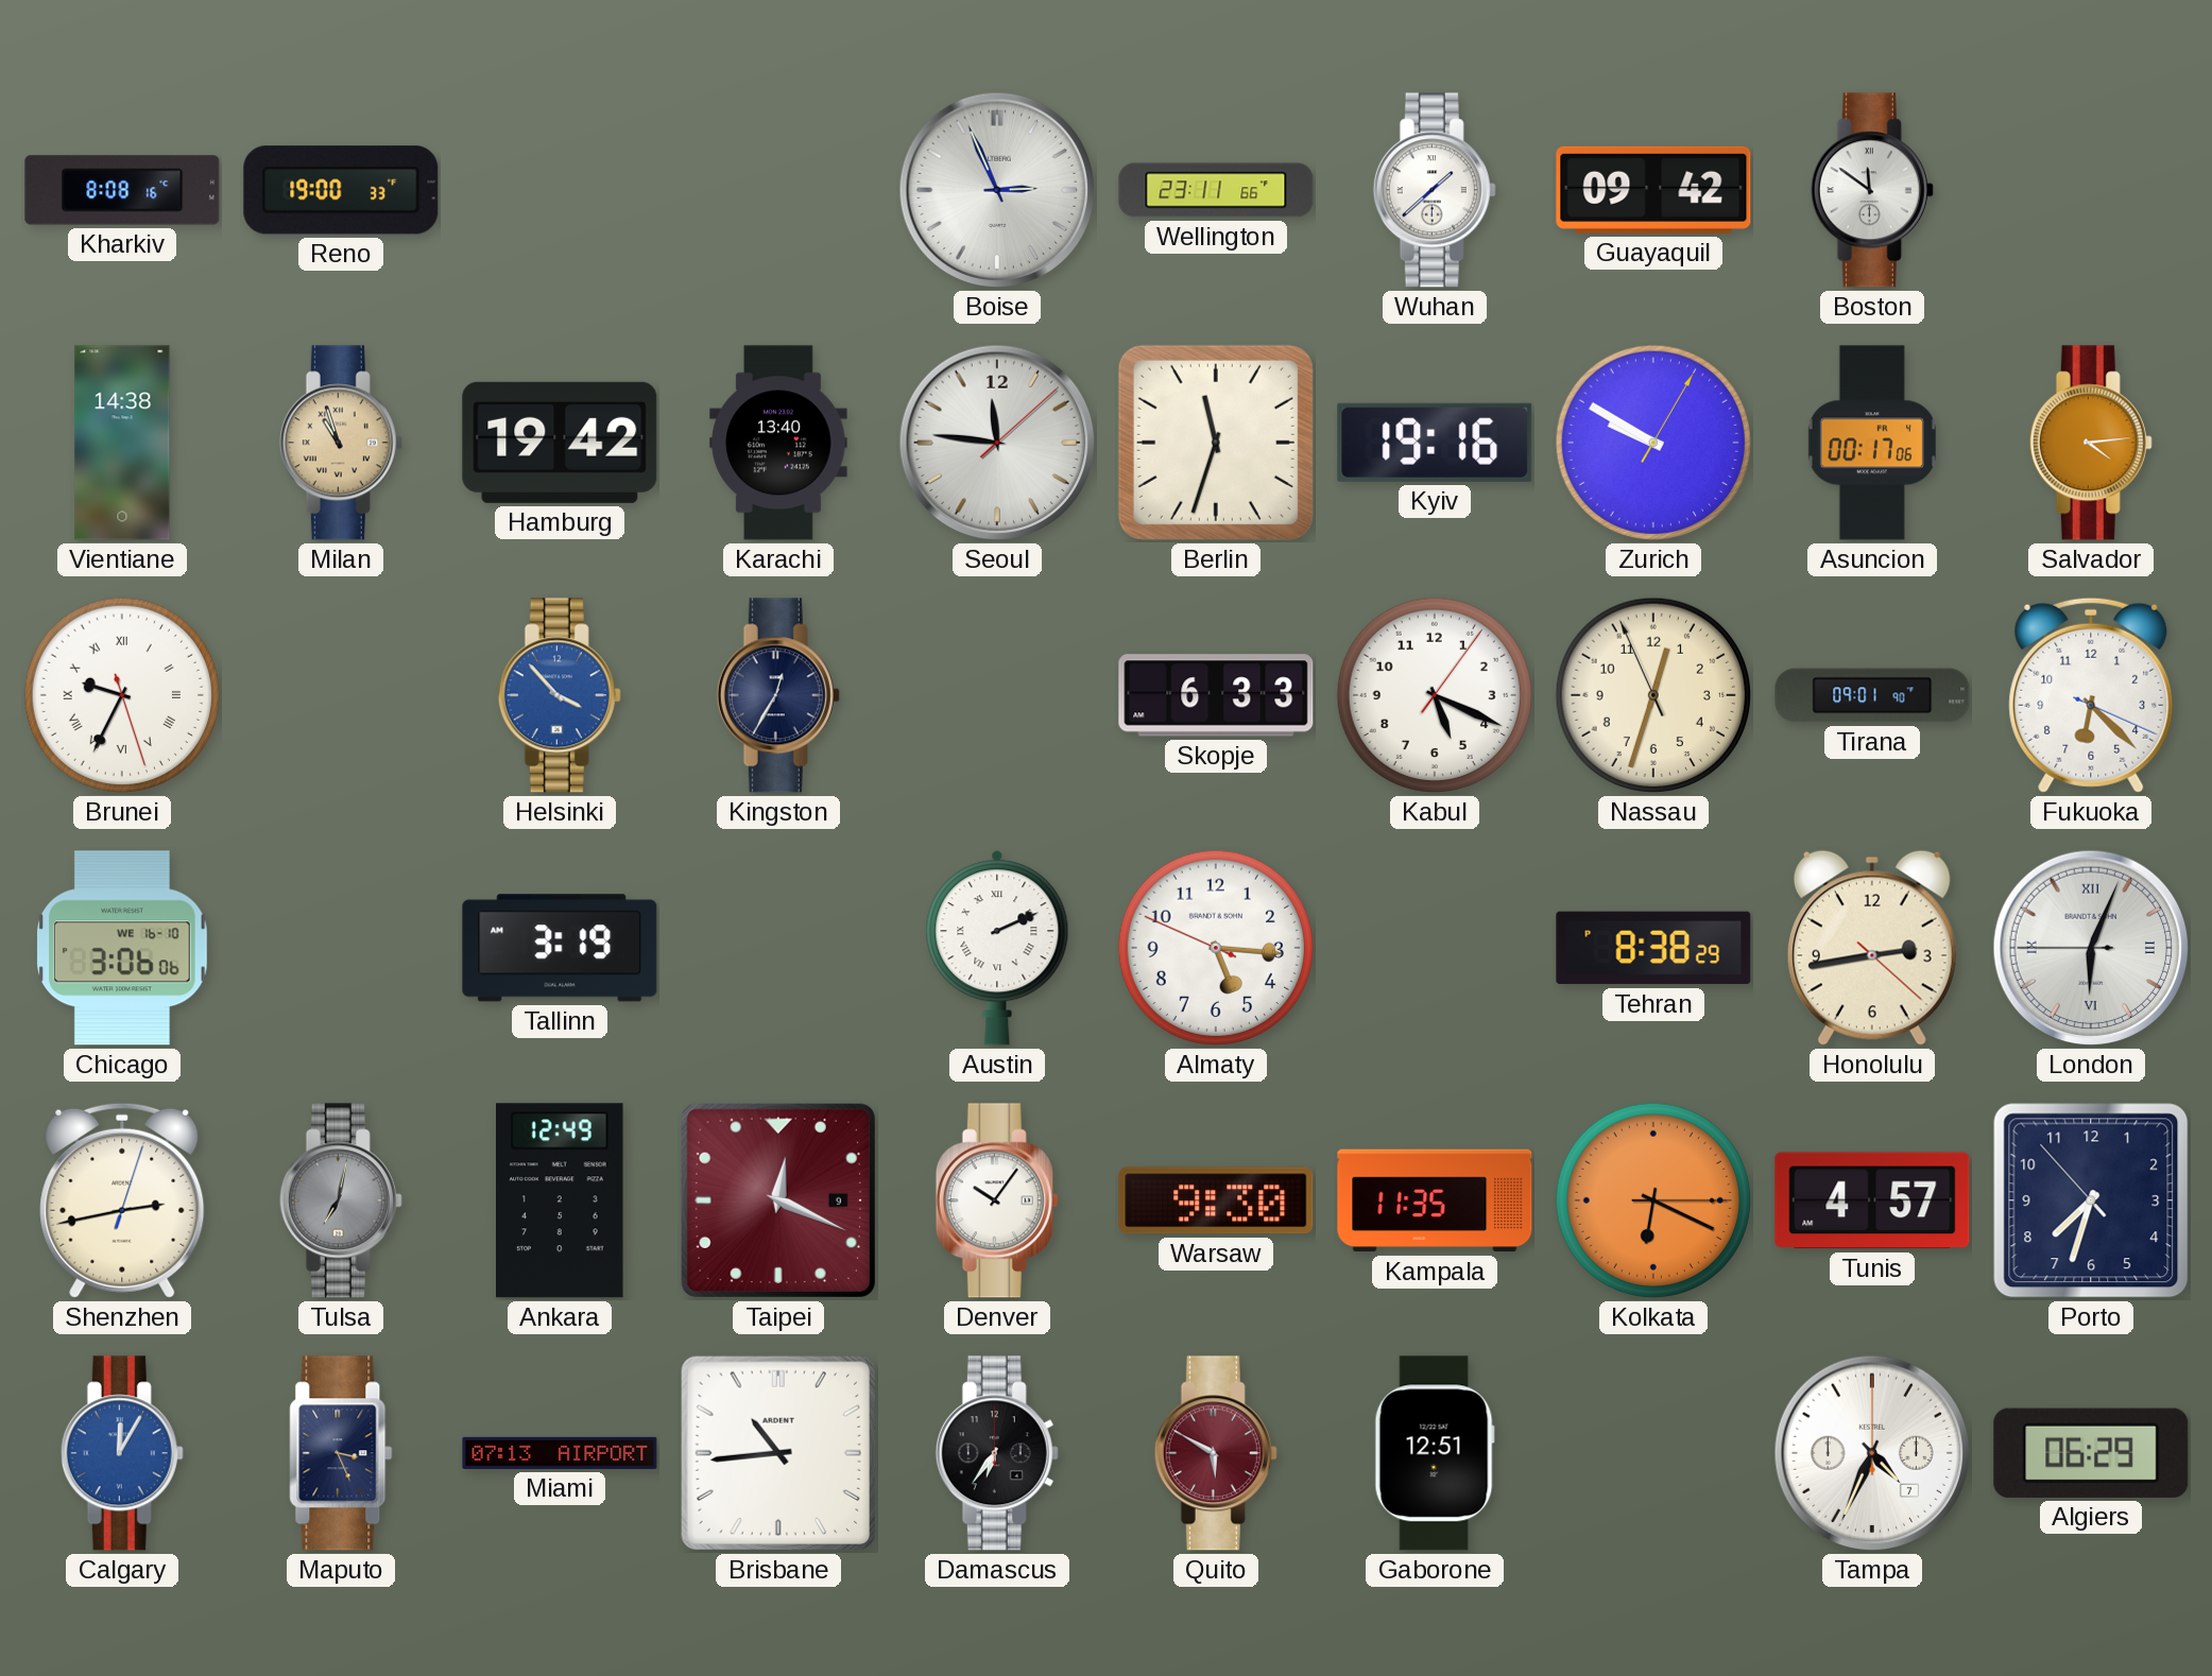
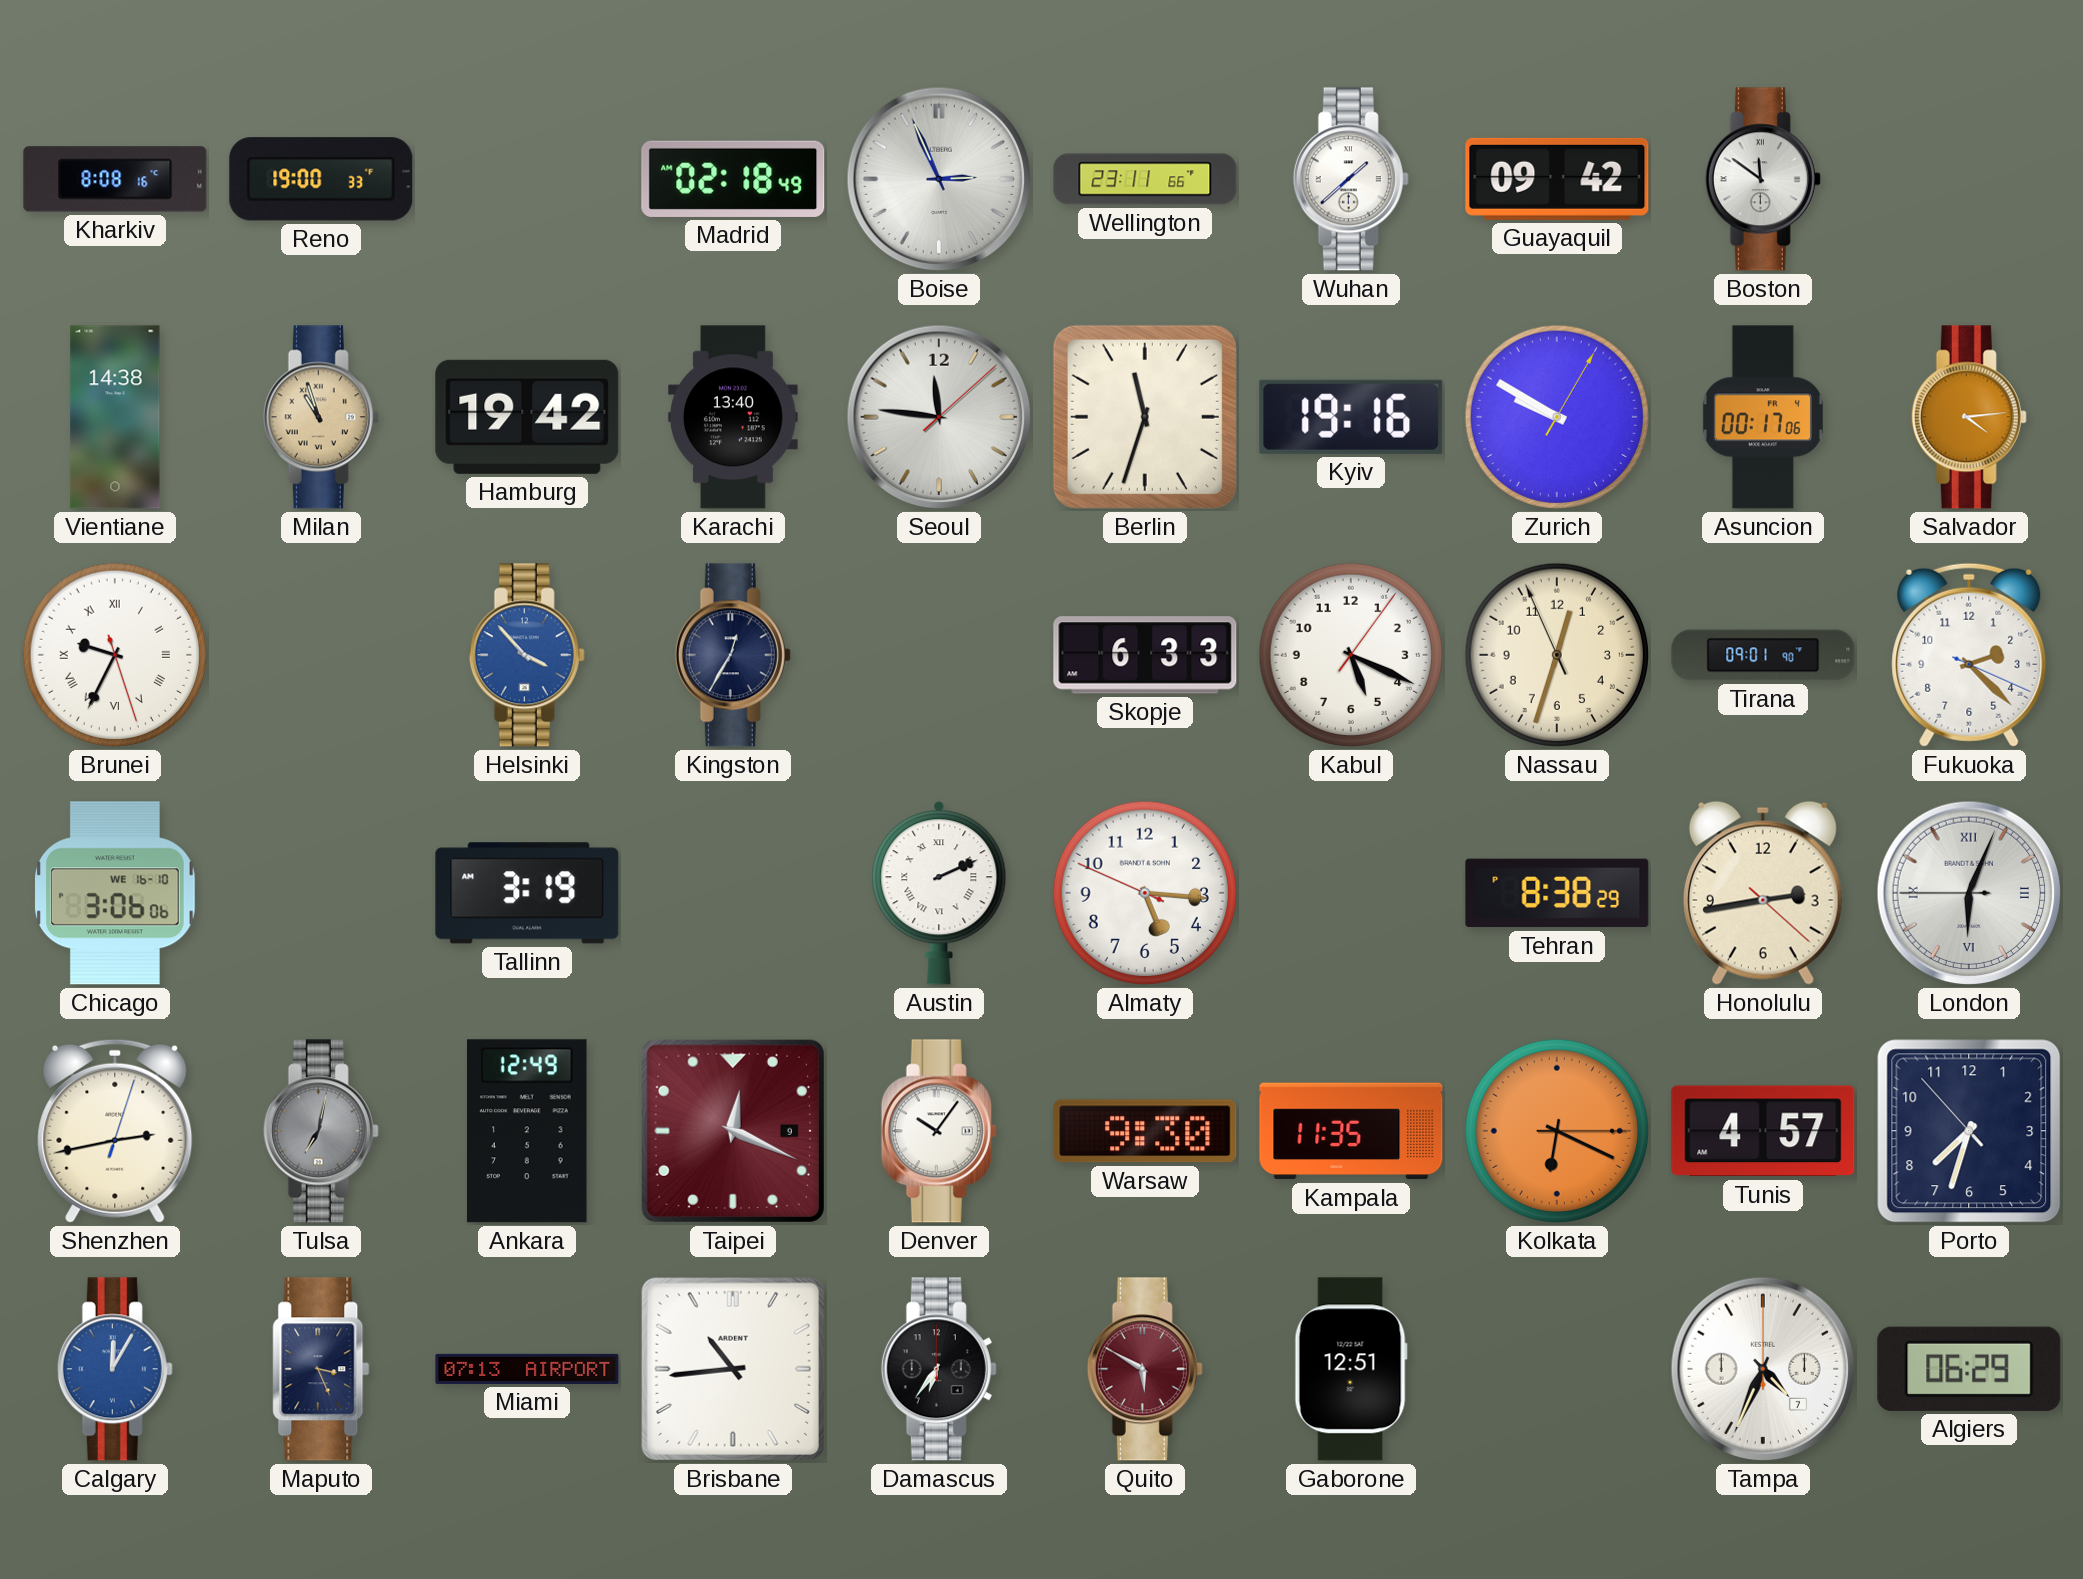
Madrid: none -> 02:18
Fukuoka: 6:22 -> 2:22
